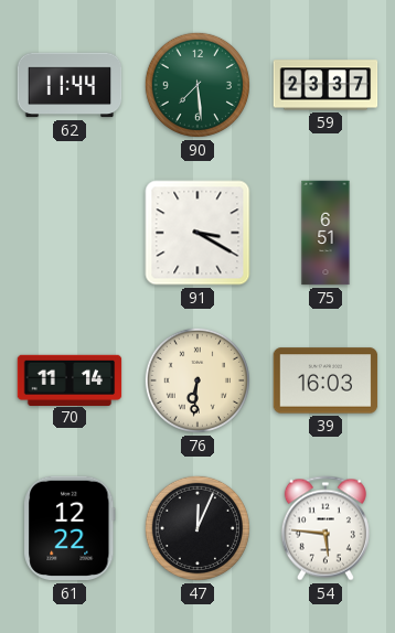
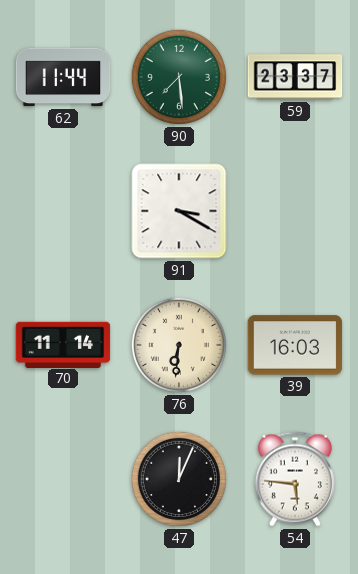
75: 6:51 -> none
61: 12:22 -> none
